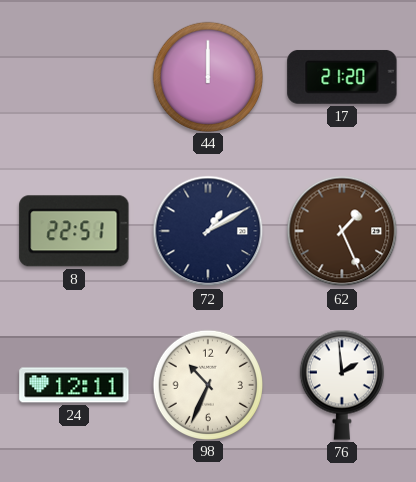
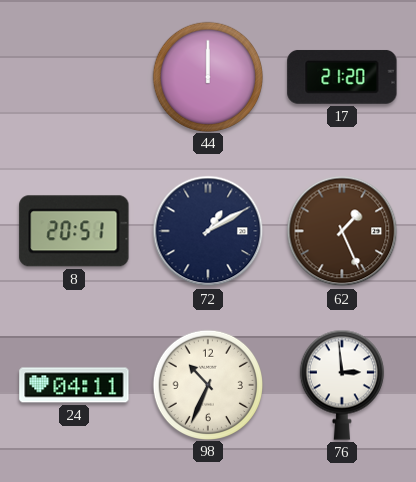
8: 22:51 -> 20:51
24: 12:11 -> 04:11
76: 1:59 -> 2:59
